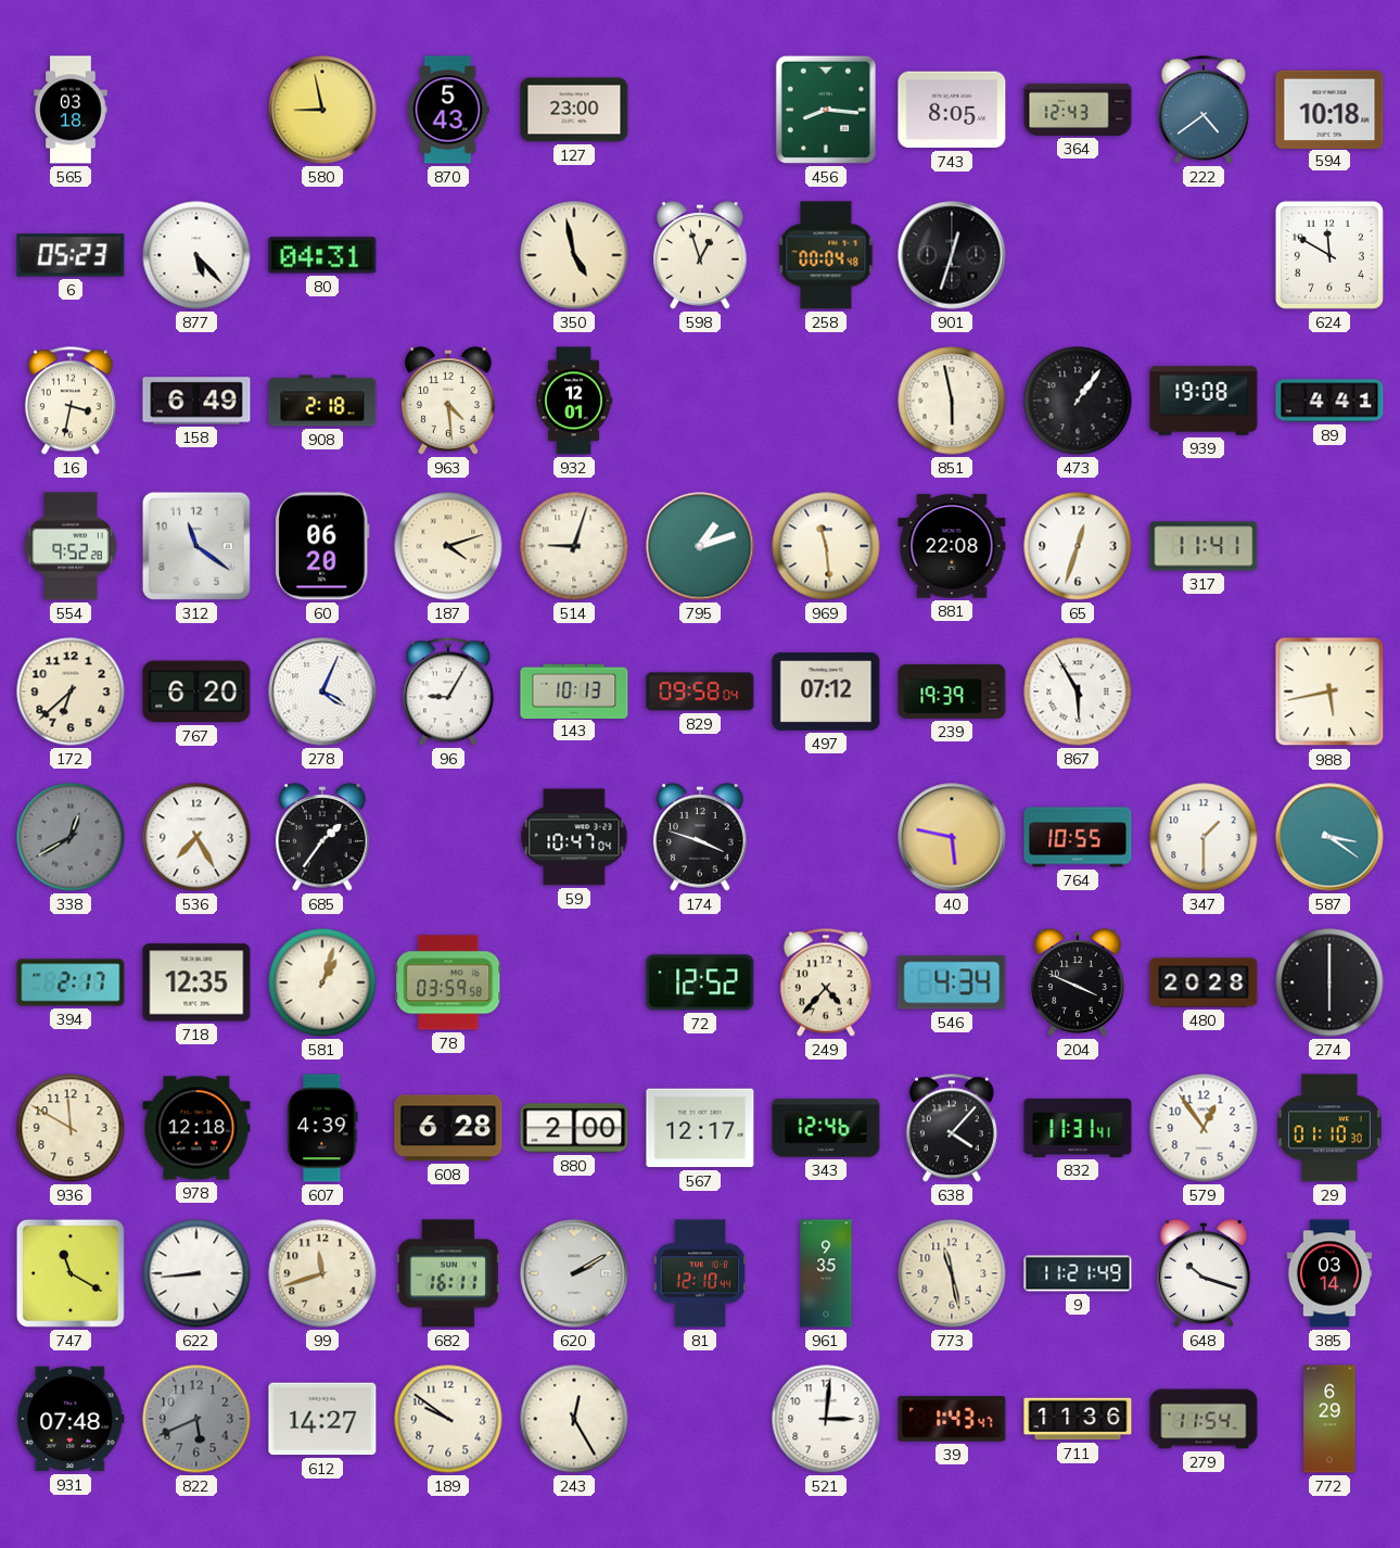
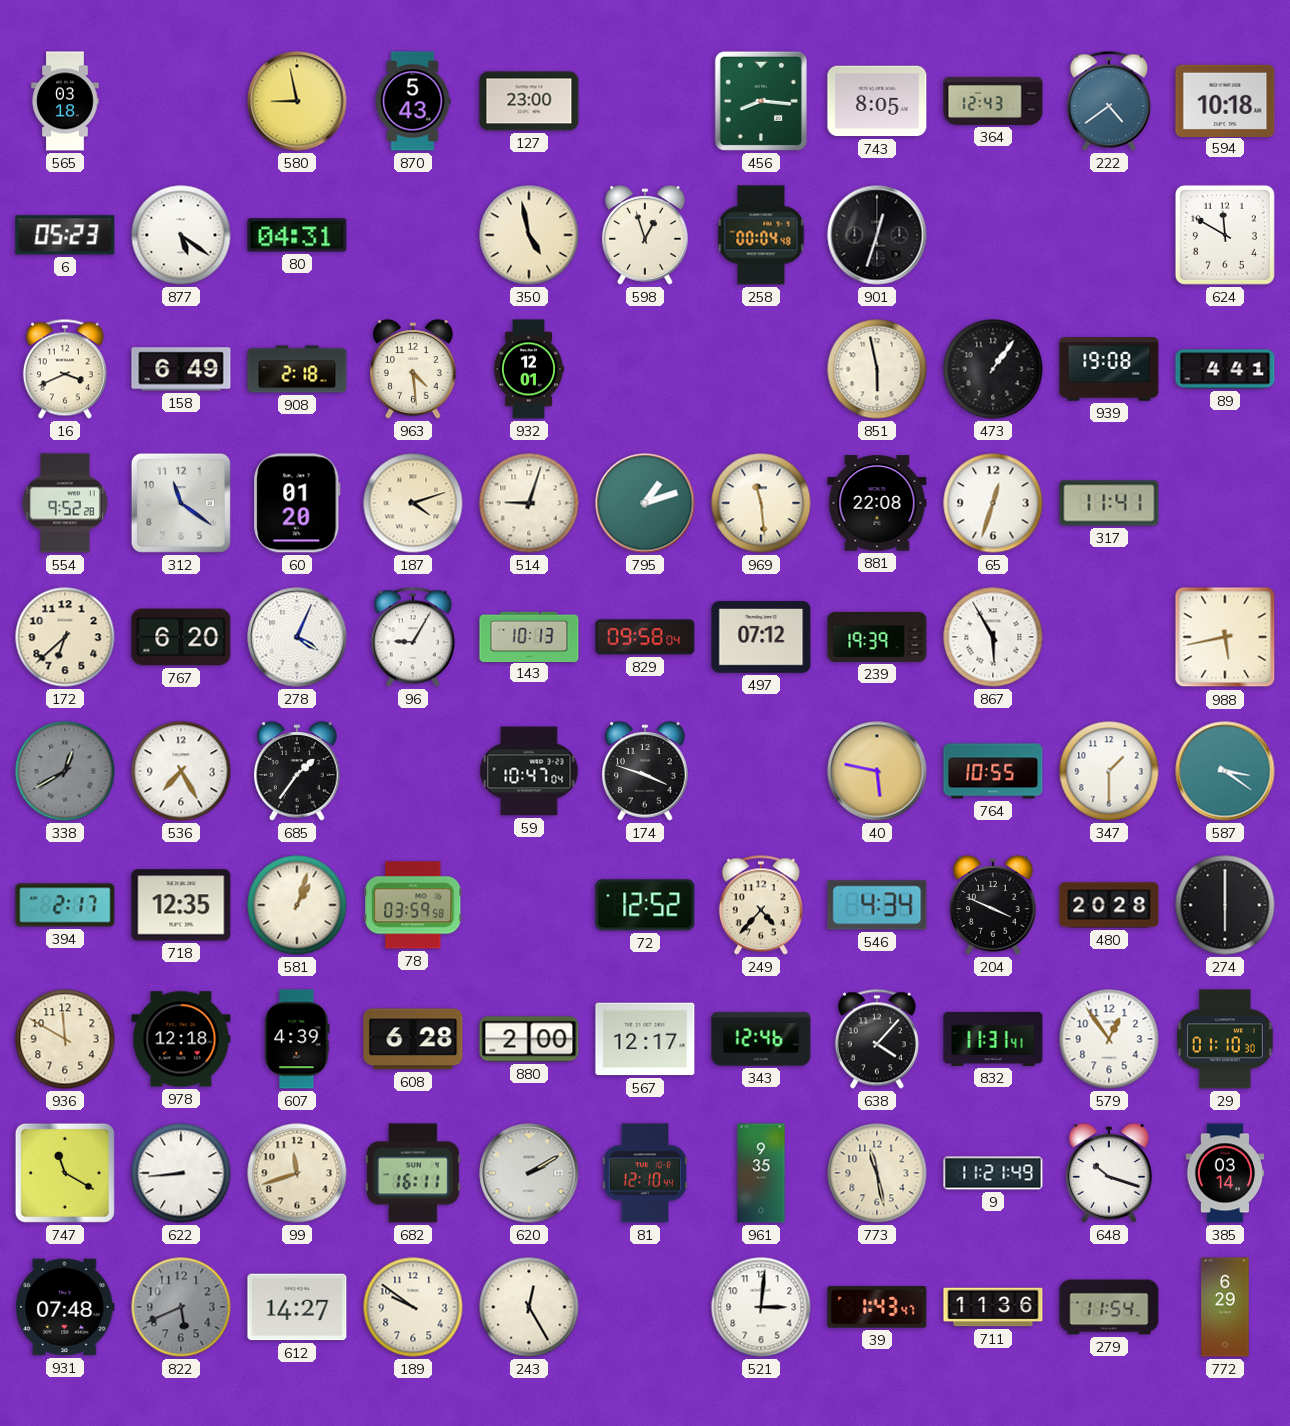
877: 5:23 -> 5:21
16: 3:32 -> 3:41
60: 06:20 -> 01:20
